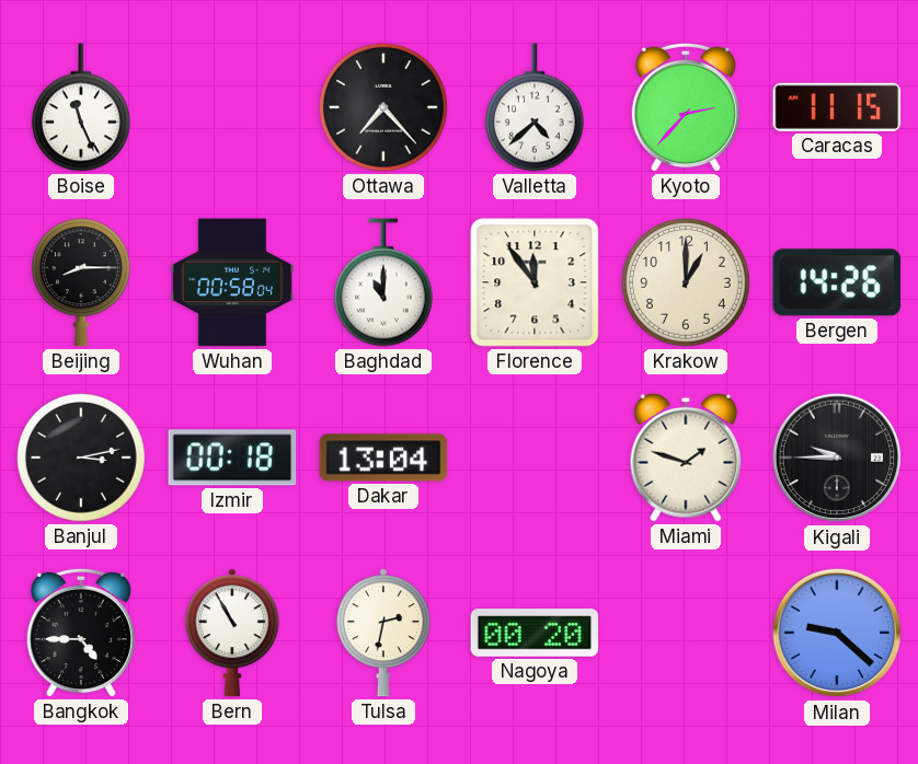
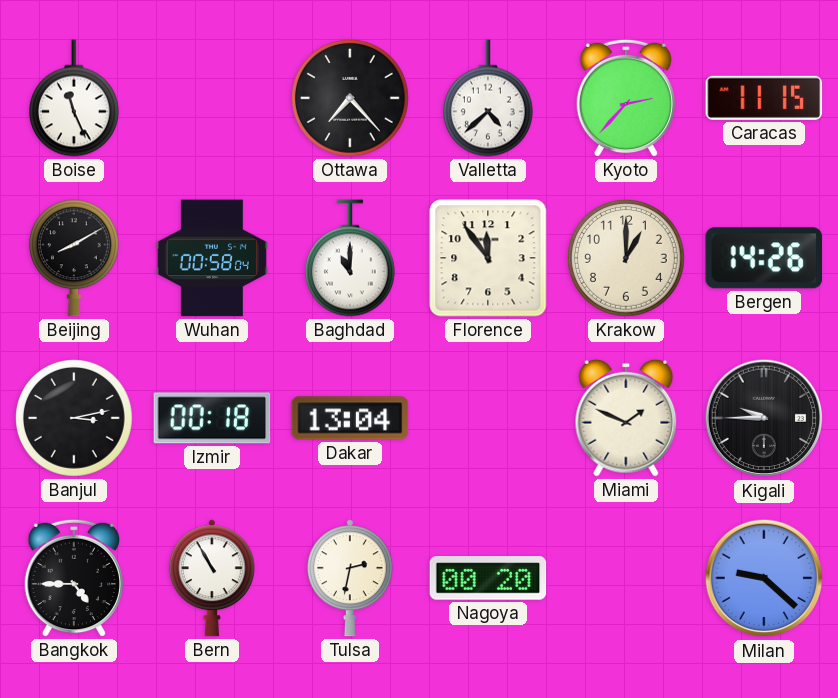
Beijing: 8:15 -> 8:10
Miami: 1:48 -> 1:49
